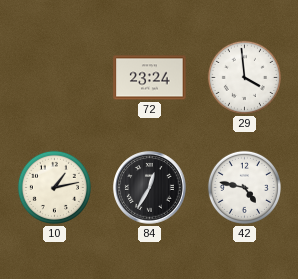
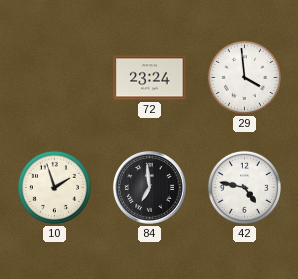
10: 1:13 -> 1:57
84: 12:35 -> 6:59
